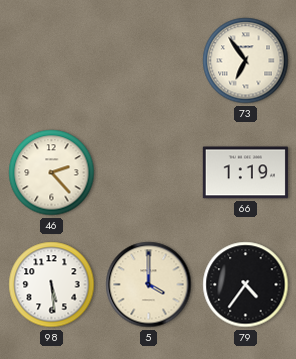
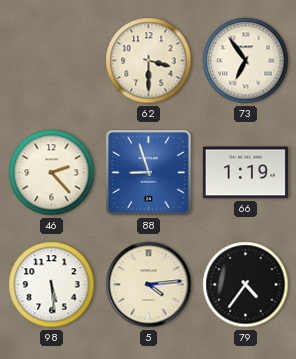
62: none -> 3:30
88: none -> 8:57
5: 4:00 -> 4:14
